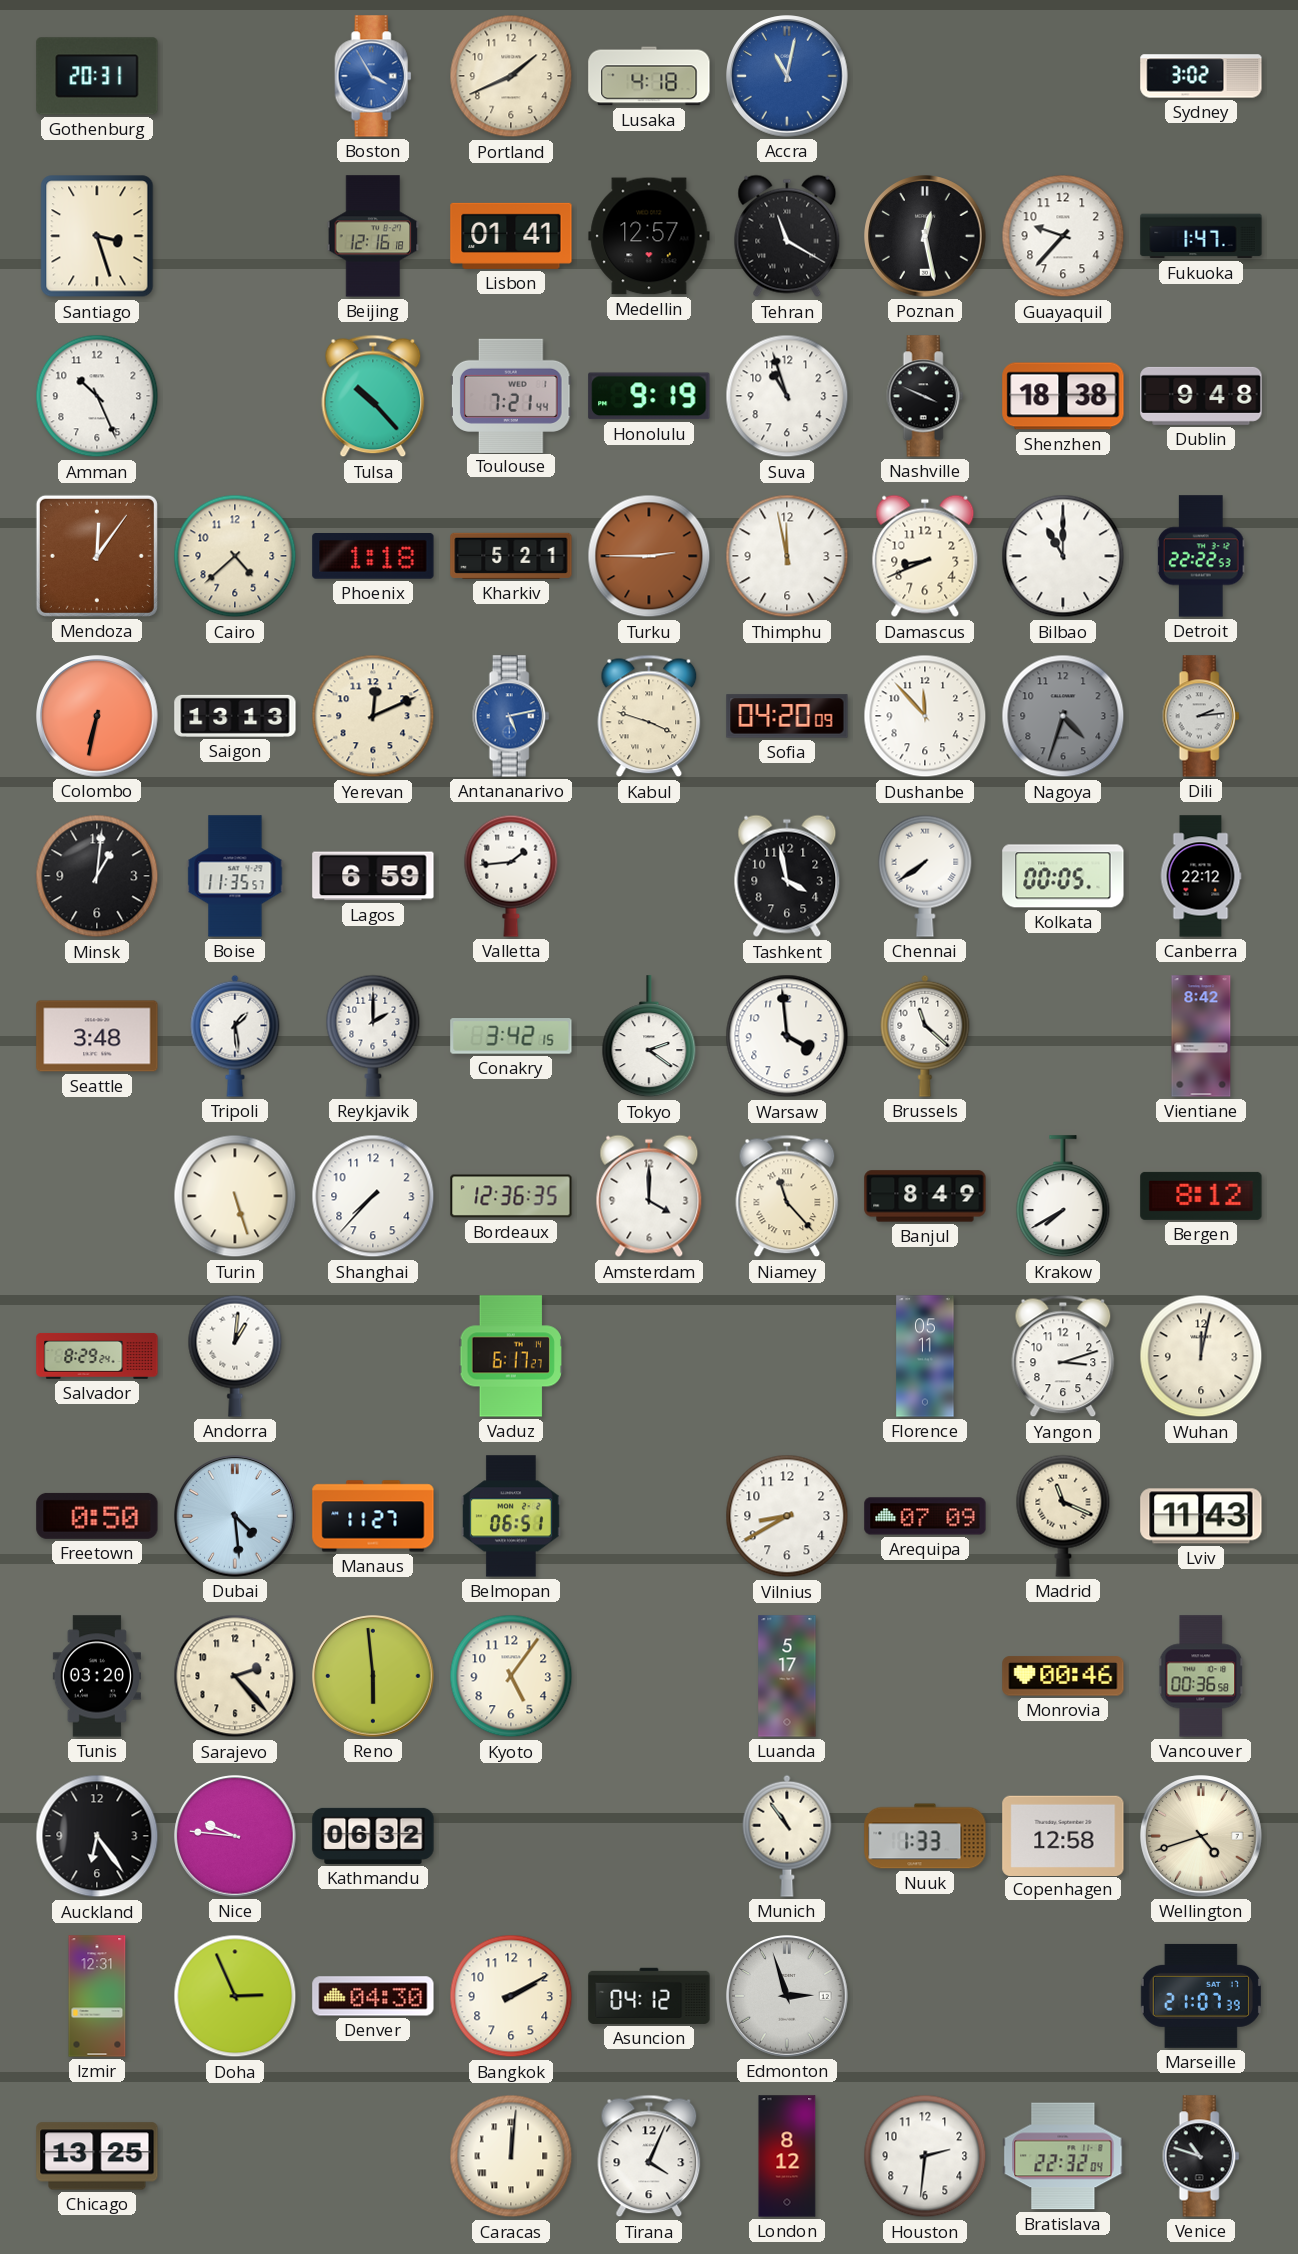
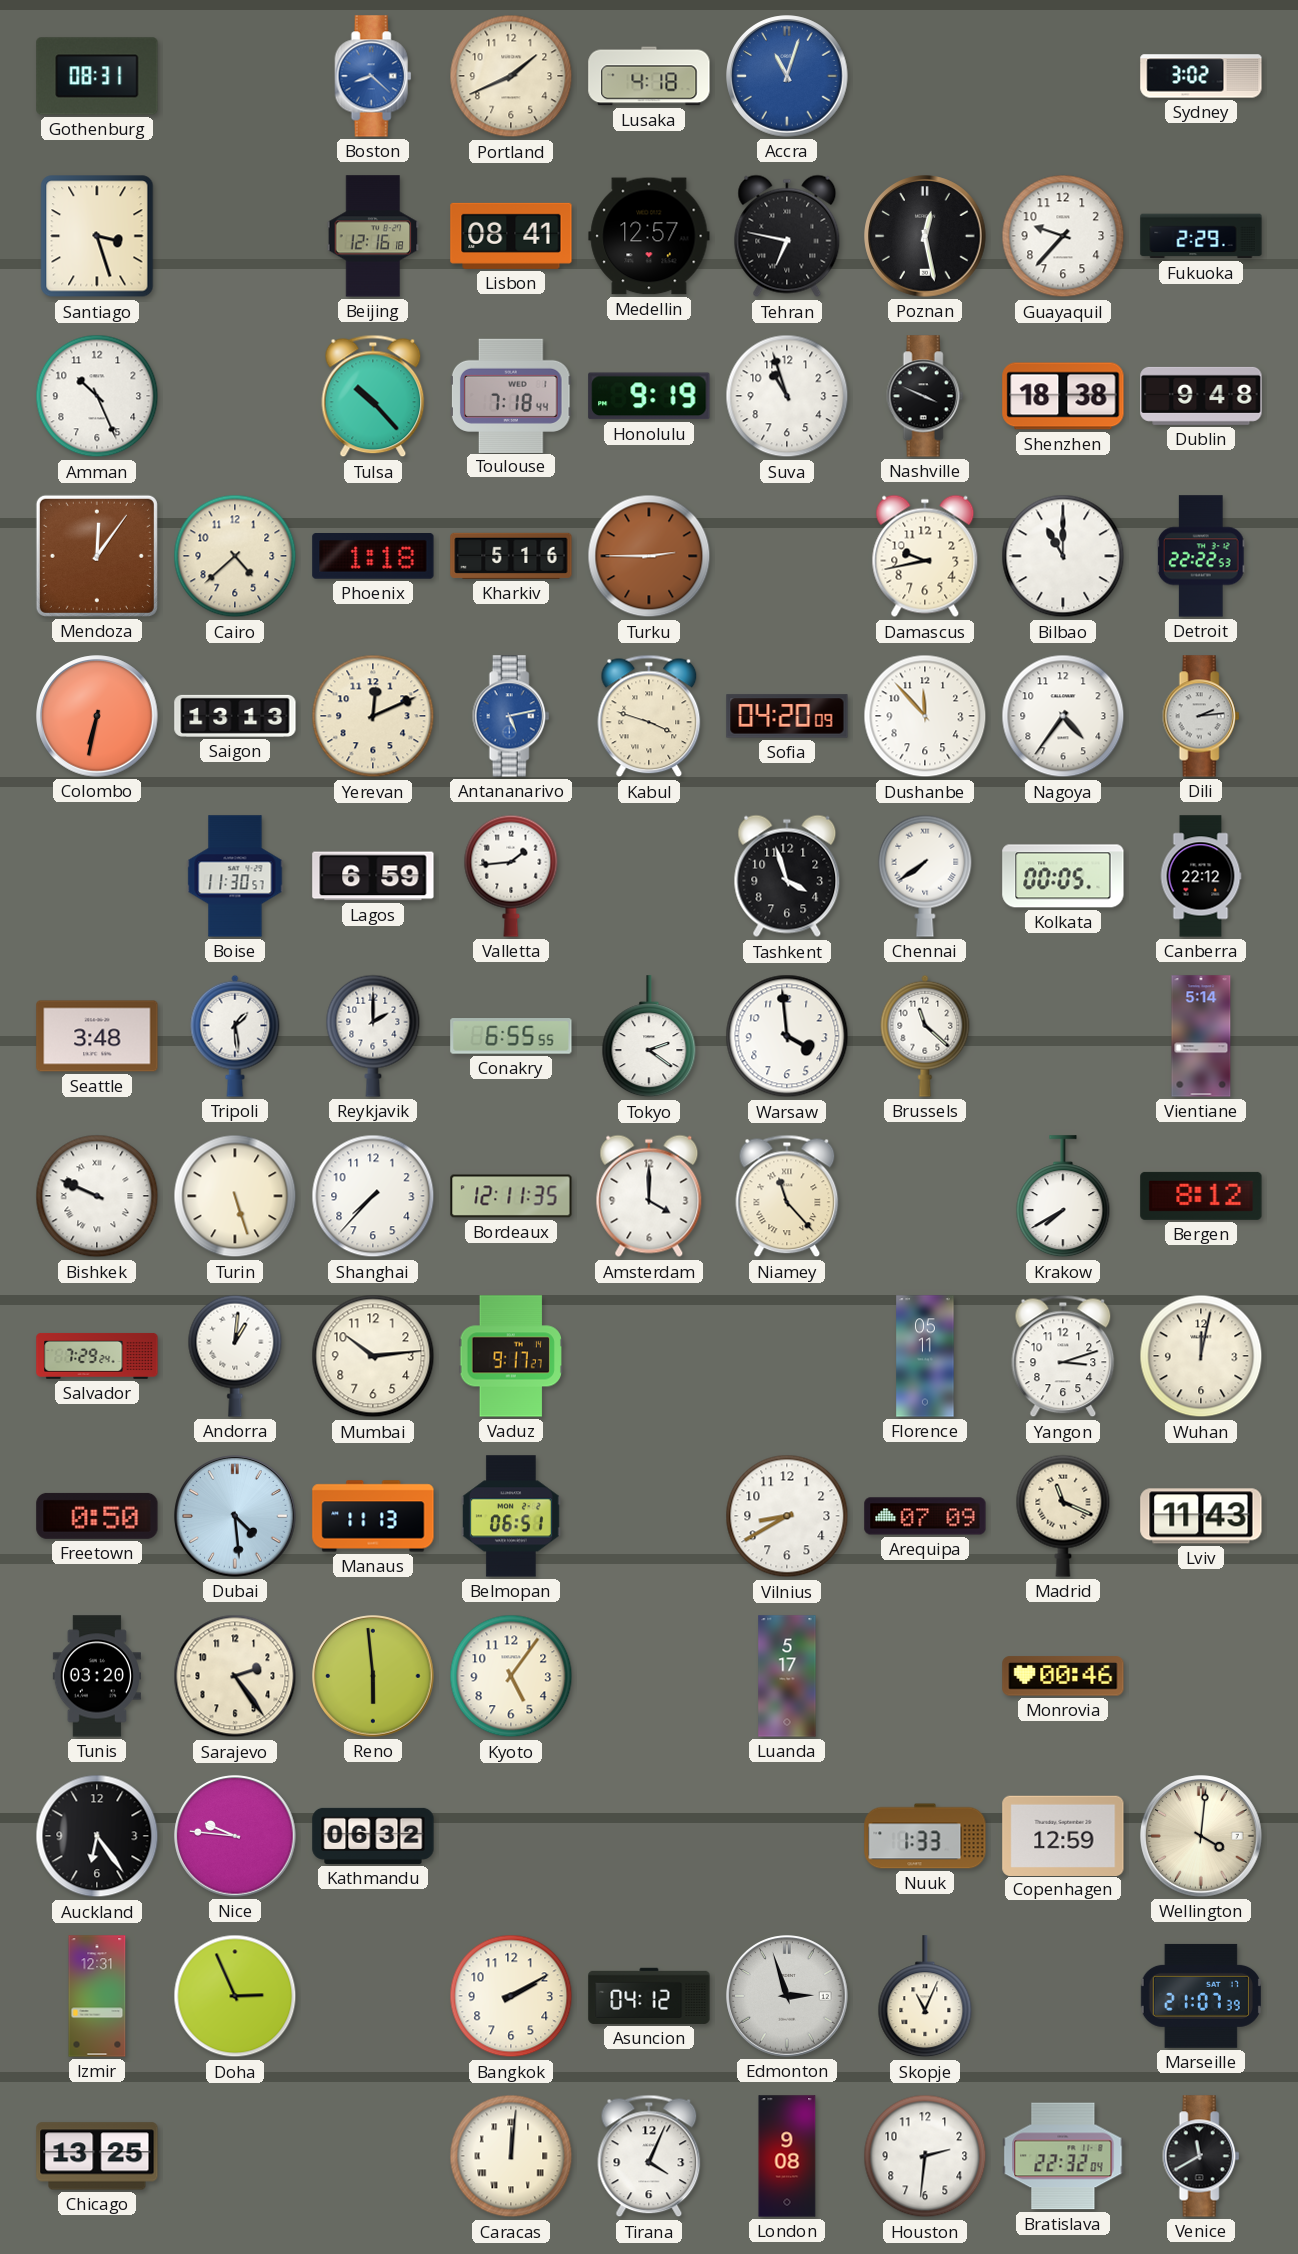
Gothenburg: 20:31 -> 08:31
Boston: 3:55 -> 8:22
Accra: 11:02 -> 11:03
Lisbon: 01:41 -> 08:41
Tehran: 11:20 -> 6:47
Fukuoka: 1:47 -> 2:29
Toulouse: 7:21 -> 7:18
Kharkiv: 5:21 -> 5:16
Thimphu: 11:58 -> none
Damascus: 8:41 -> 9:43
Nagoya: 4:33 -> 4:36
Nagoya dial: grey -> white
Minsk: 1:01 -> none
Boise: 11:35 -> 11:30
Tashkent: 3:58 -> 3:57
Conakry: 3:42 -> 6:55
Vientiane: 8:42 -> 5:14
Bishkek: none -> 9:49
Bordeaux: 12:36 -> 12:11
Banjul: 8:49 -> none
Salvador: 8:29 -> 7:29
Mumbai: none -> 10:14
Vaduz: 6:17 -> 9:17
Manaus: 11:27 -> 11:13
Sarajevo: 2:23 -> 2:24
Vancouver: 00:36 -> none
Munich: 10:54 -> none
Copenhagen: 12:58 -> 12:59
Wellington: 4:42 -> 4:01
Denver: 04:30 -> none
Skopje: none -> 11:04
London: 8:12 -> 9:08
Venice: 10:48 -> 11:40
